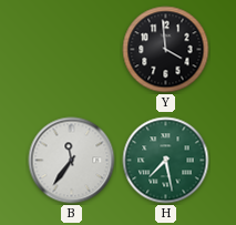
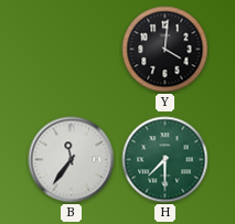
Y: 3:59 -> 4:01
H: 7:28 -> 7:30
